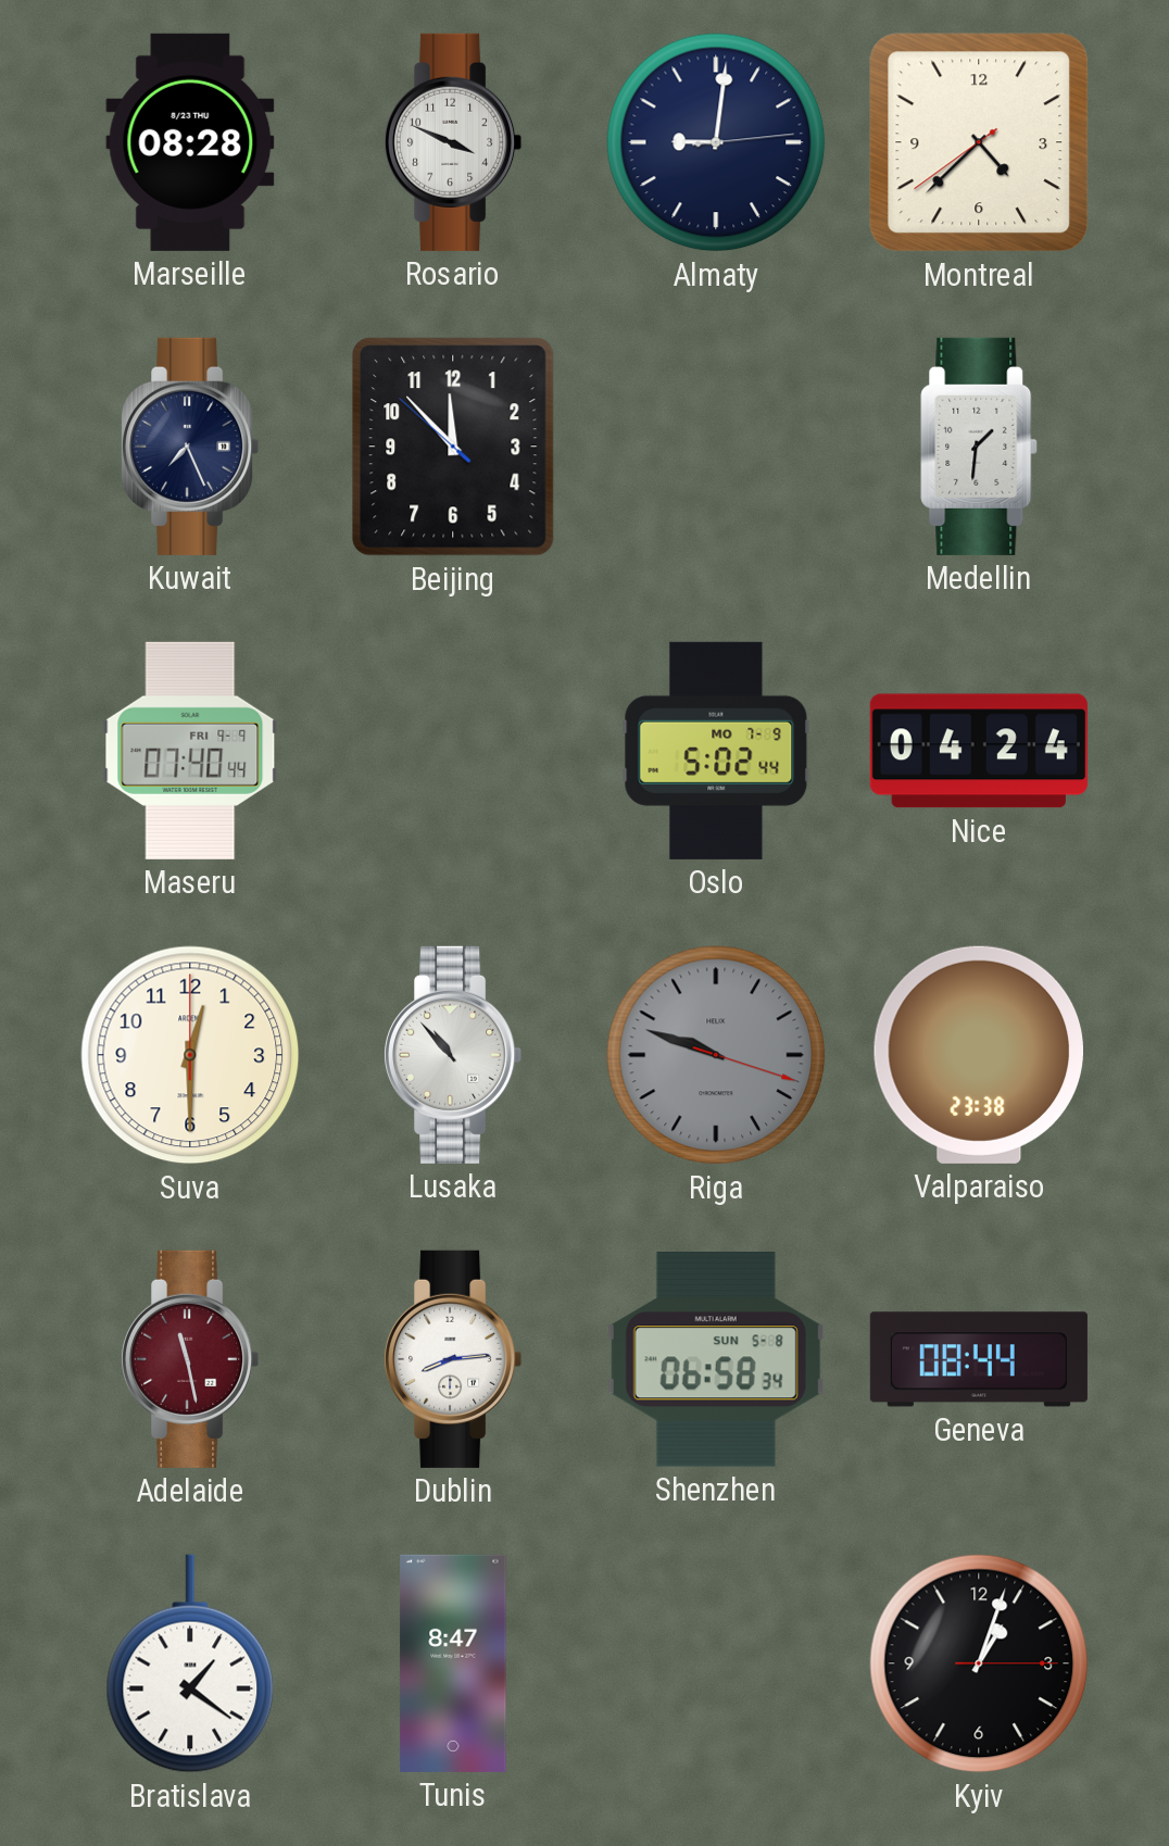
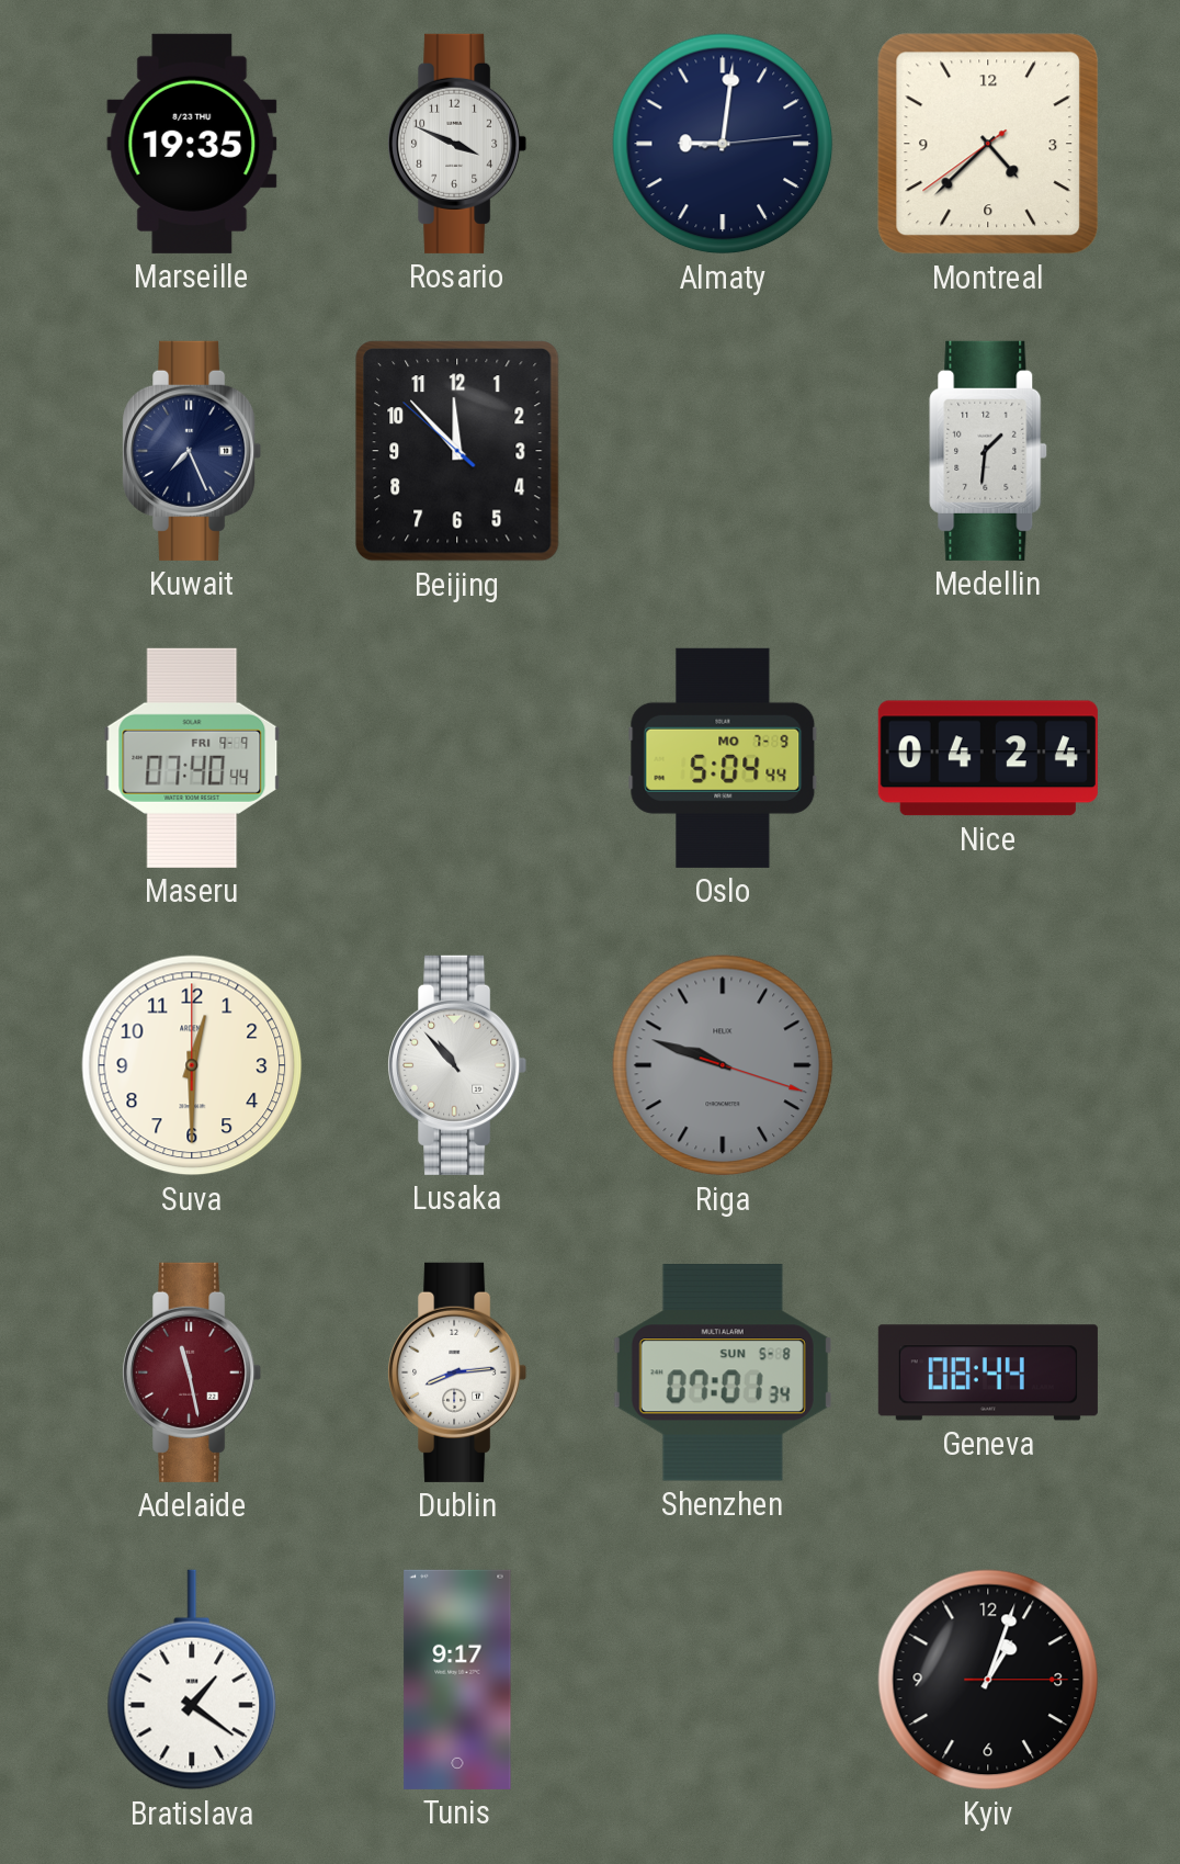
Marseille: 08:28 -> 19:35
Oslo: 5:02 -> 5:04
Valparaiso: 23:38 -> none
Shenzhen: 06:58 -> 07:01
Tunis: 8:47 -> 9:17
